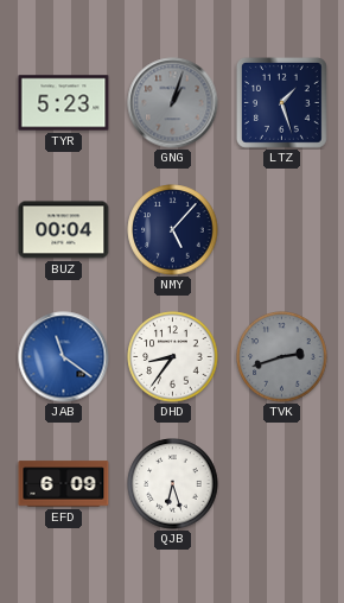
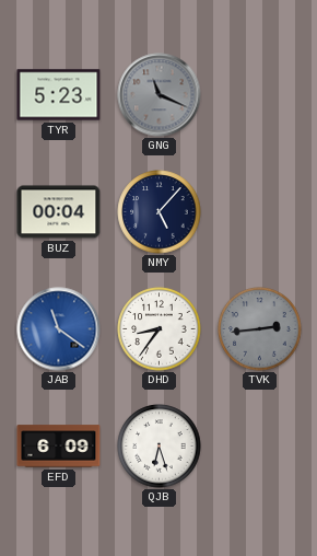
GNG: 1:03 -> 11:19
LTZ: 1:27 -> none
TVK: 2:42 -> 2:44
